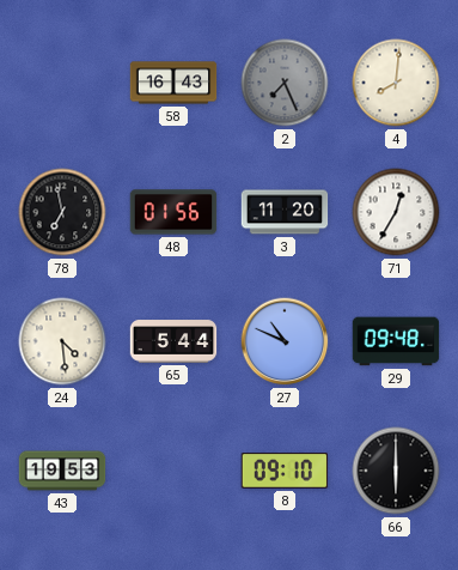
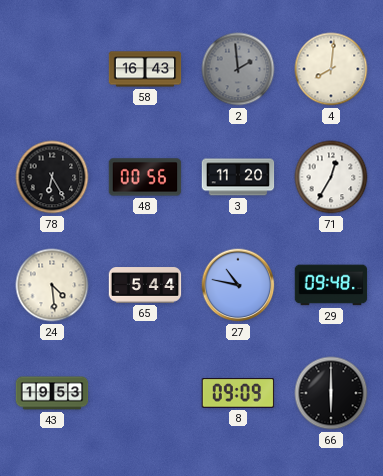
2: 7:26 -> 1:59
78: 6:58 -> 6:25
48: 01:56 -> 00:56
27: 10:49 -> 10:47
8: 09:10 -> 09:09
